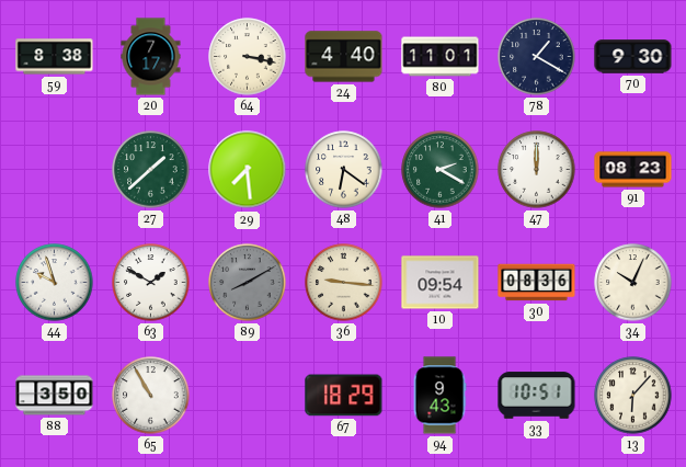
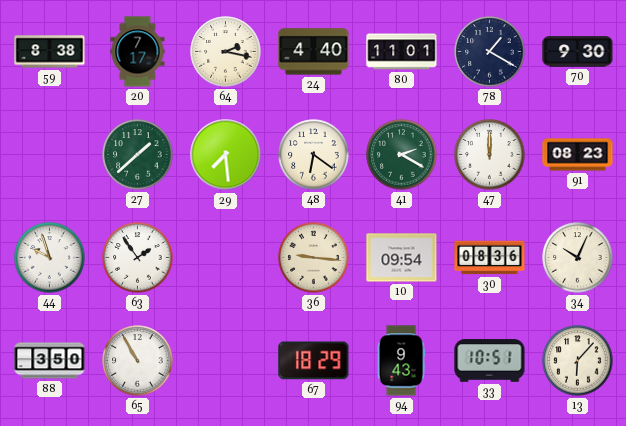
64: 3:17 -> 2:17
63: 1:50 -> 1:54
89: 8:10 -> none
